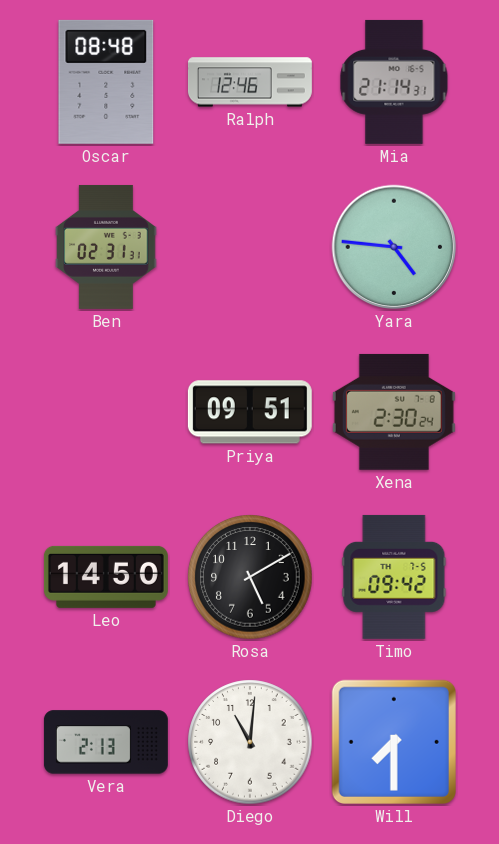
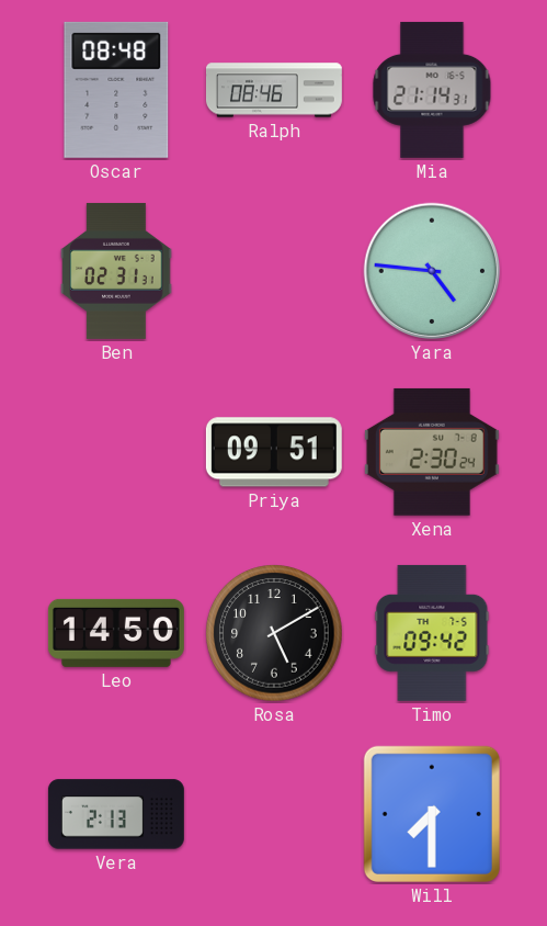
Ralph: 12:46 -> 08:46
Diego: 11:01 -> none
